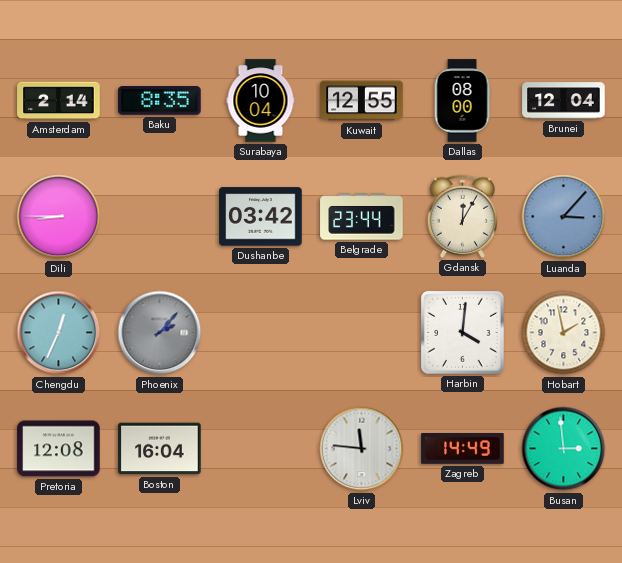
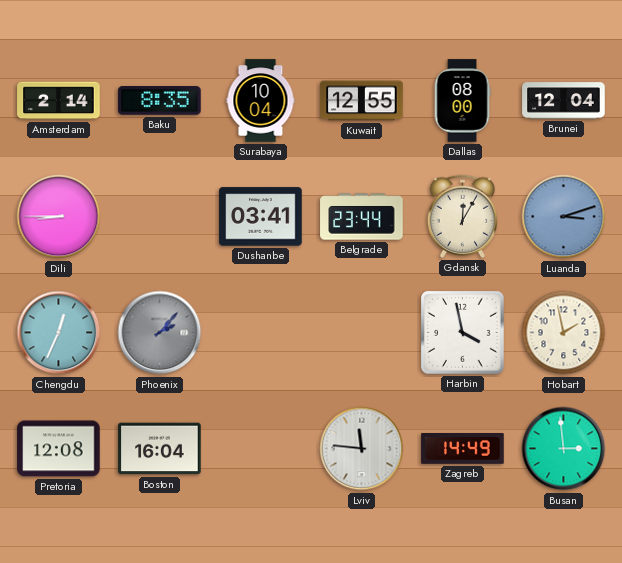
Dushanbe: 03:42 -> 03:41
Luanda: 3:07 -> 3:12
Harbin: 4:01 -> 3:58
